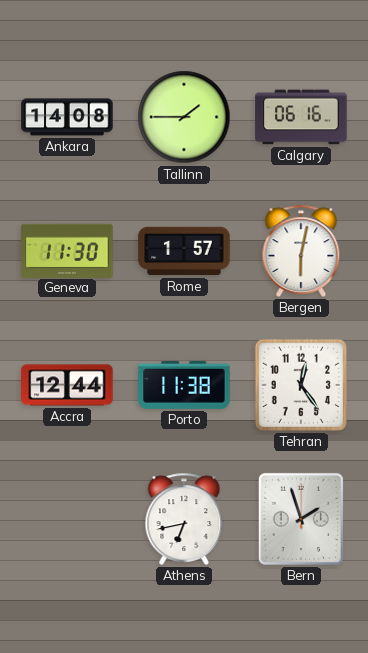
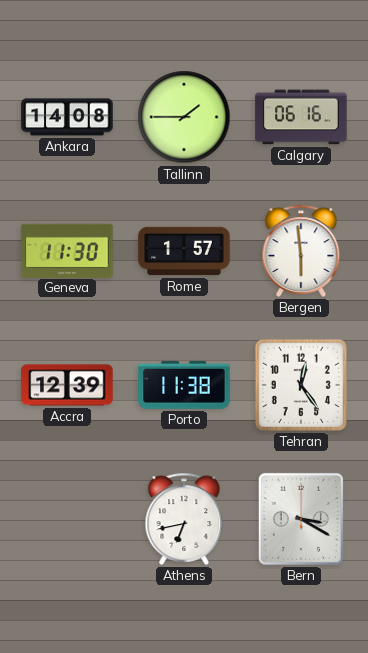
Bergen: 6:02 -> 5:59
Accra: 12:44 -> 12:39
Bern: 1:57 -> 3:20
